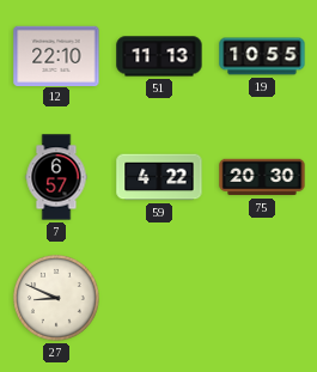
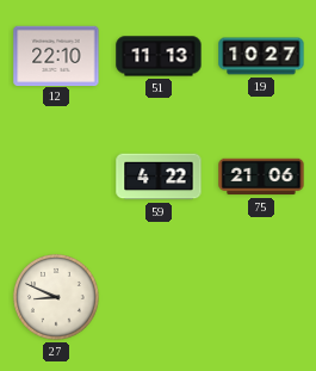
19: 10:55 -> 10:27
7: 6:57 -> none
75: 20:30 -> 21:06
